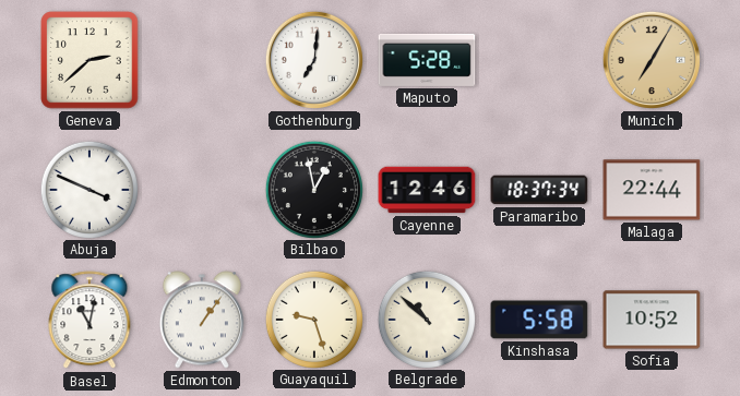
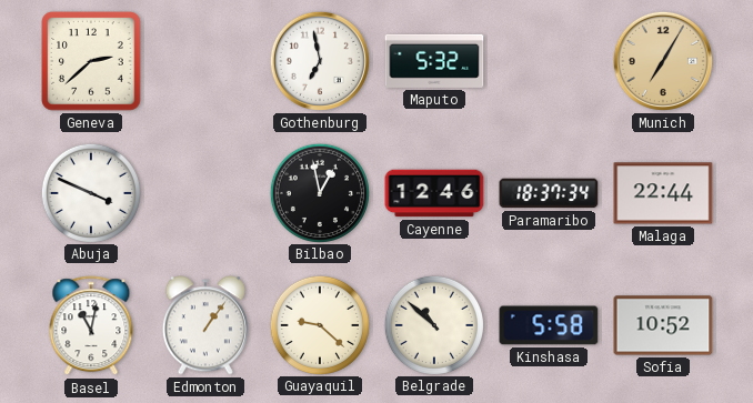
Gothenburg: 7:01 -> 6:58
Maputo: 5:28 -> 5:32
Guayaquil: 9:27 -> 9:22
